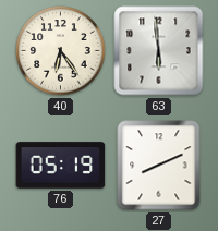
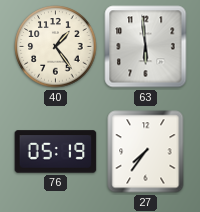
40: 6:24 -> 1:24
27: 8:11 -> 7:36
